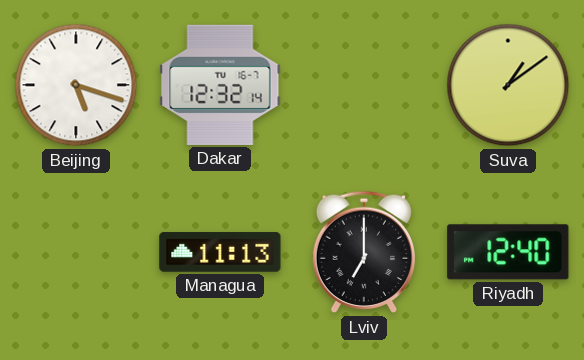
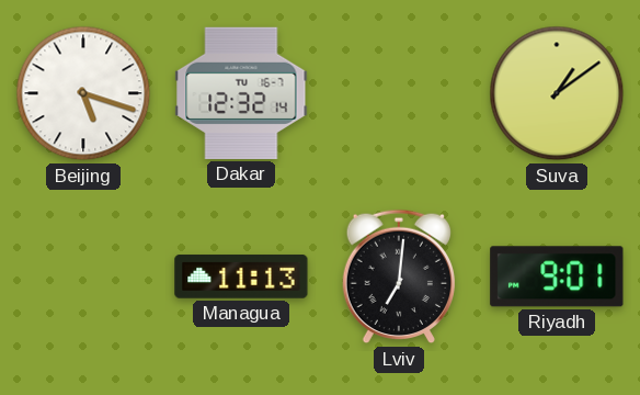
Lviv: 7:00 -> 7:01
Riyadh: 12:40 -> 9:01
